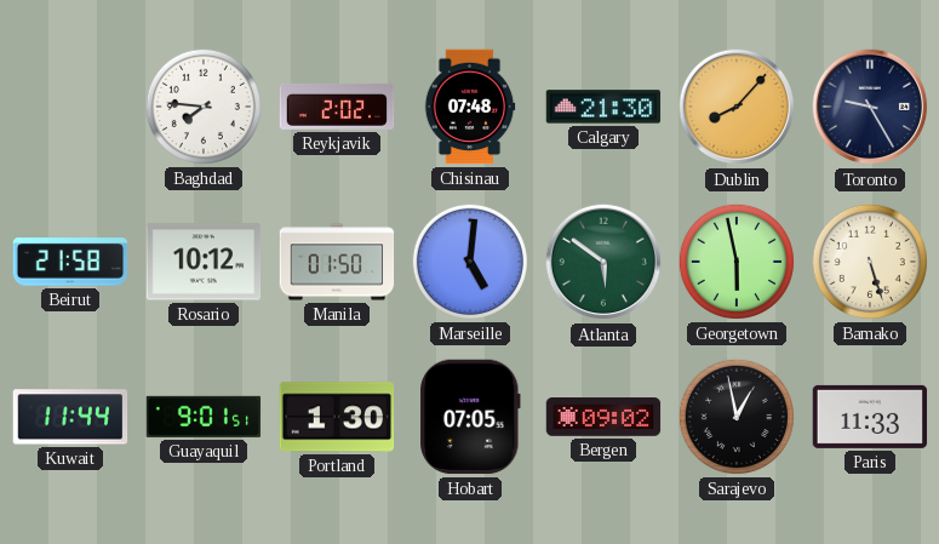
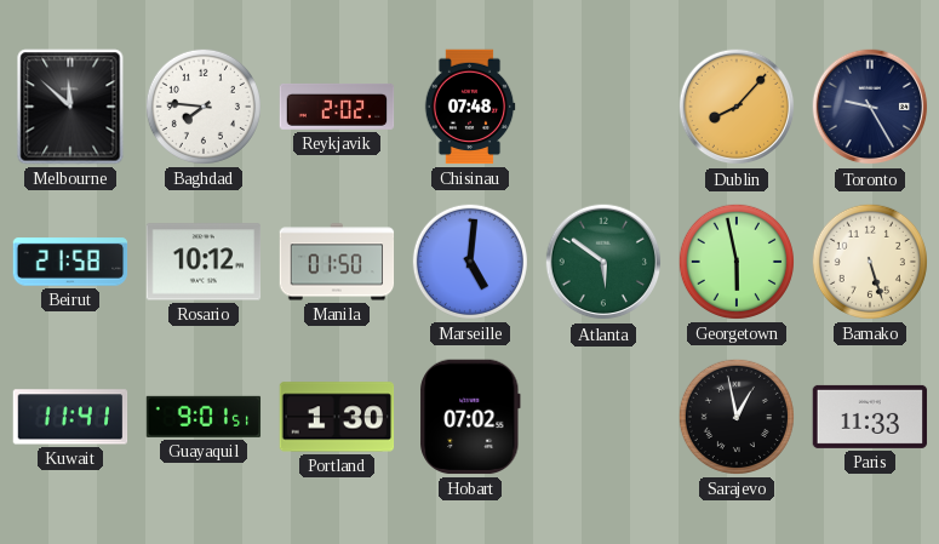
Melbourne: none -> 11:52
Calgary: 21:30 -> none
Kuwait: 11:44 -> 11:41
Hobart: 07:05 -> 07:02
Bergen: 09:02 -> none
